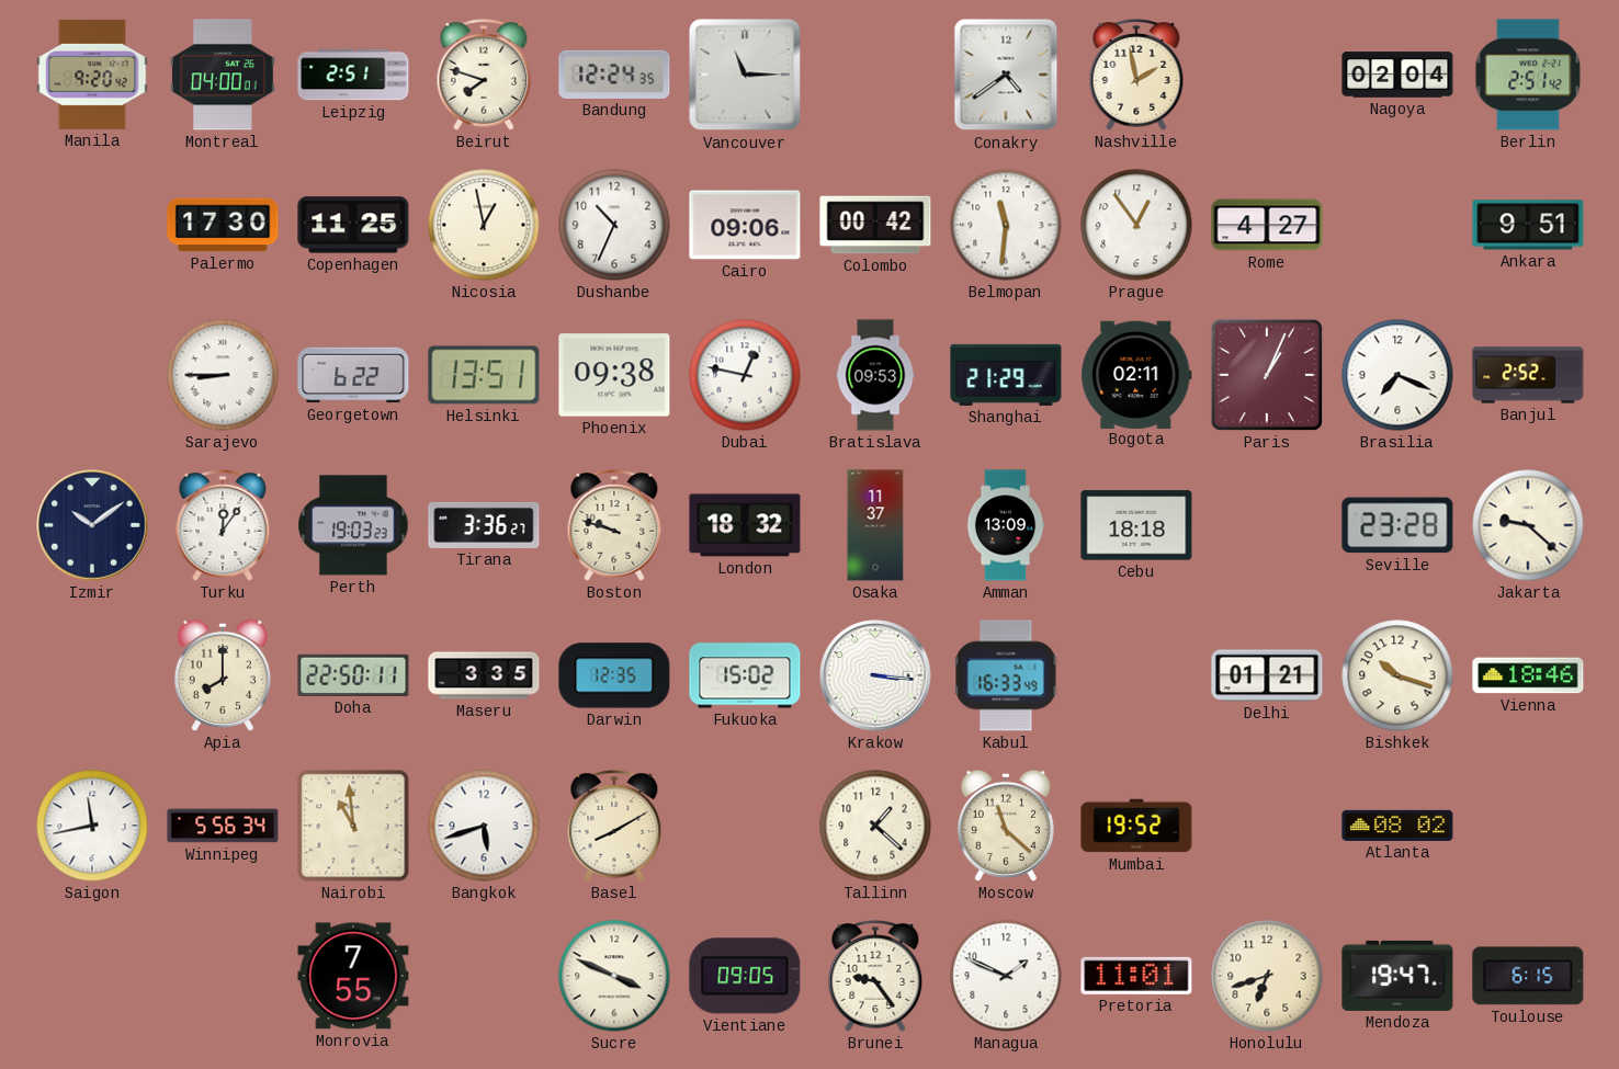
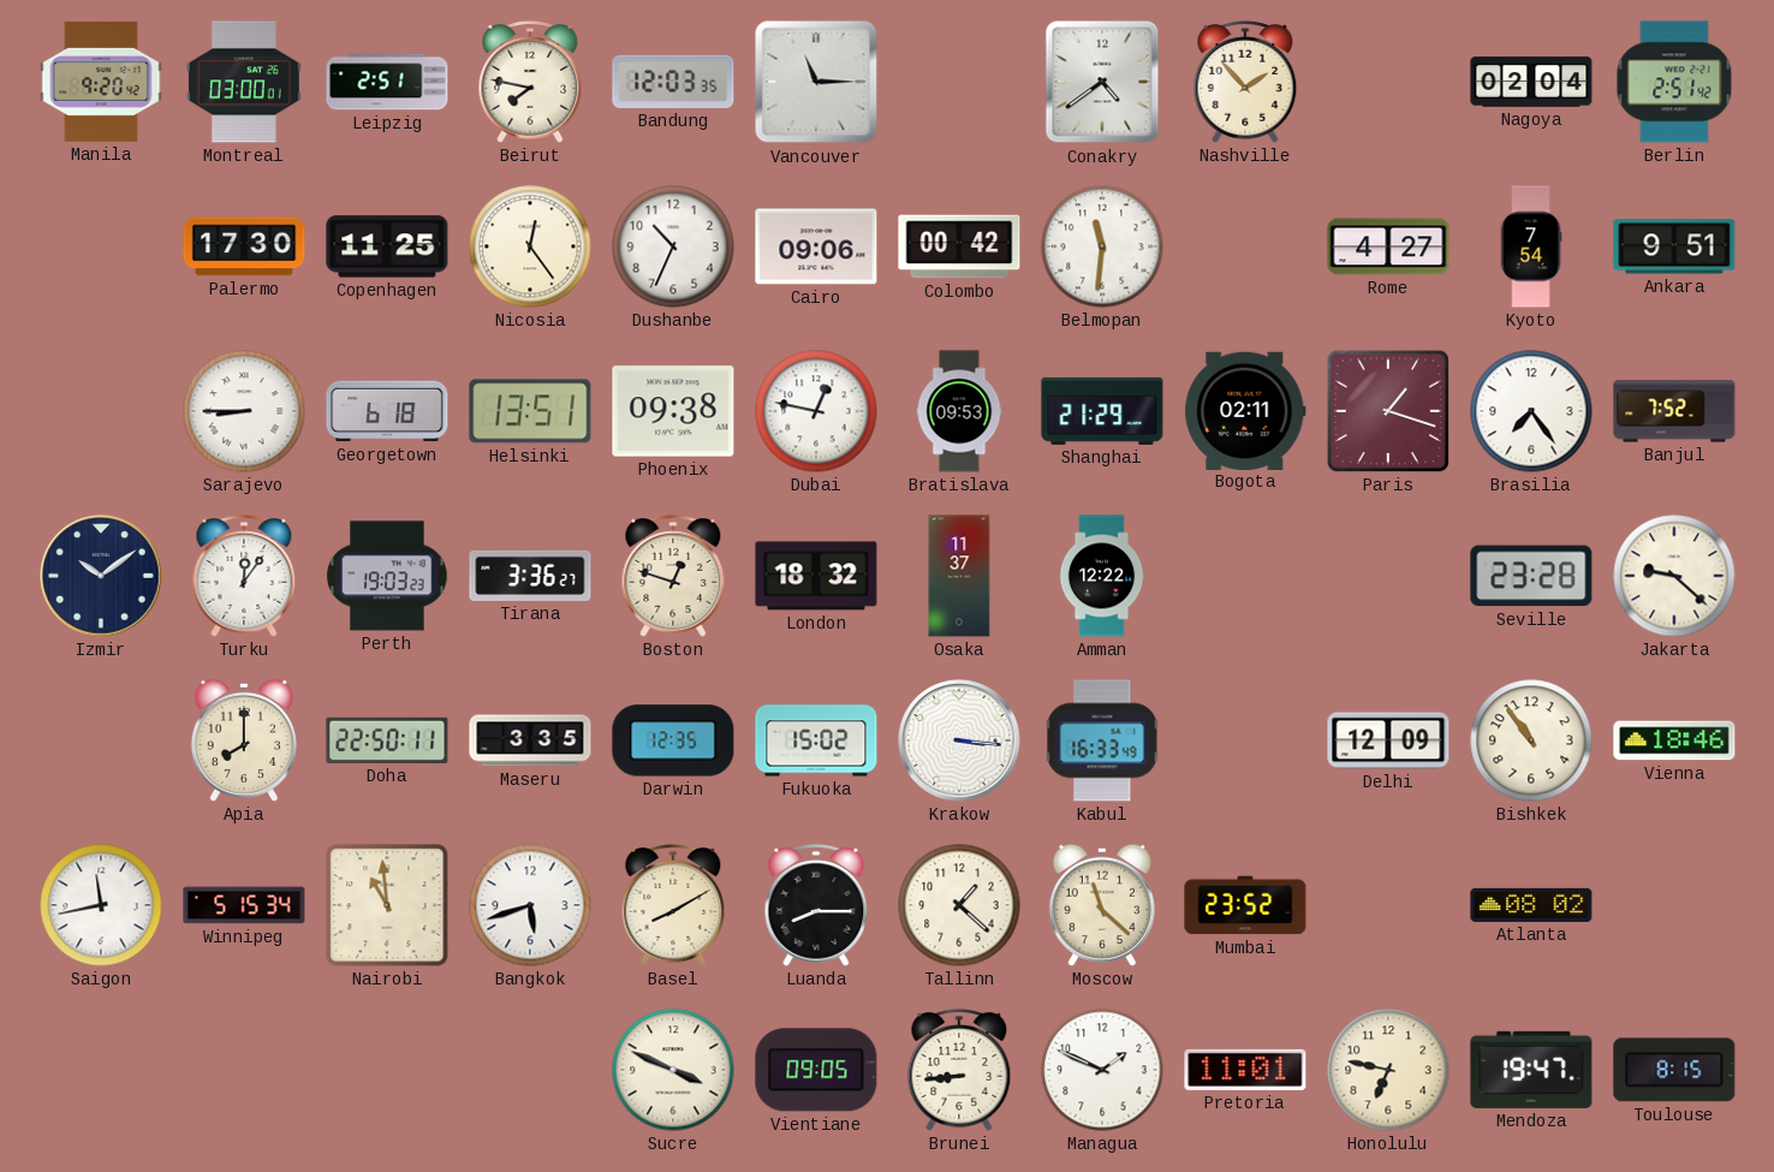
Montreal: 04:00 -> 03:00
Beirut: 7:48 -> 7:47
Bandung: 12:24 -> 12:03
Nashville: 1:58 -> 1:53
Nicosia: 12:58 -> 12:24
Prague: 12:54 -> none
Kyoto: none -> 7:54
Georgetown: 6:22 -> 6:18
Paris: 1:04 -> 1:18
Brasilia: 7:19 -> 7:24
Banjul: 2:52 -> 7:52
Boston: 9:48 -> 12:48
Amman: 13:09 -> 12:22
Cebu: 18:18 -> none
Delhi: 01:21 -> 12:09
Bishkek: 10:18 -> 10:54
Winnipeg: 5:56 -> 5:15
Luanda: none -> 8:15
Mumbai: 19:52 -> 23:52
Monrovia: 7:55 -> none
Brunei: 9:24 -> 8:44
Honolulu: 6:42 -> 6:47
Toulouse: 6:15 -> 8:15
